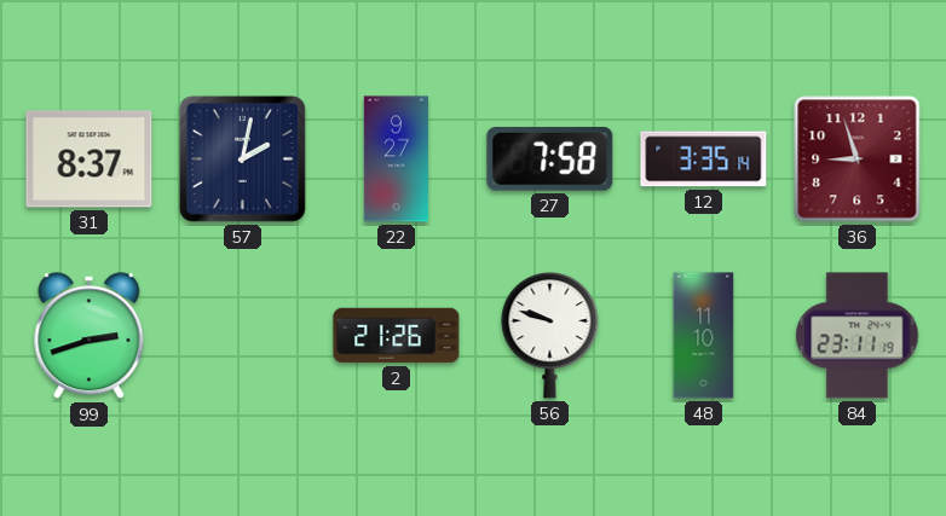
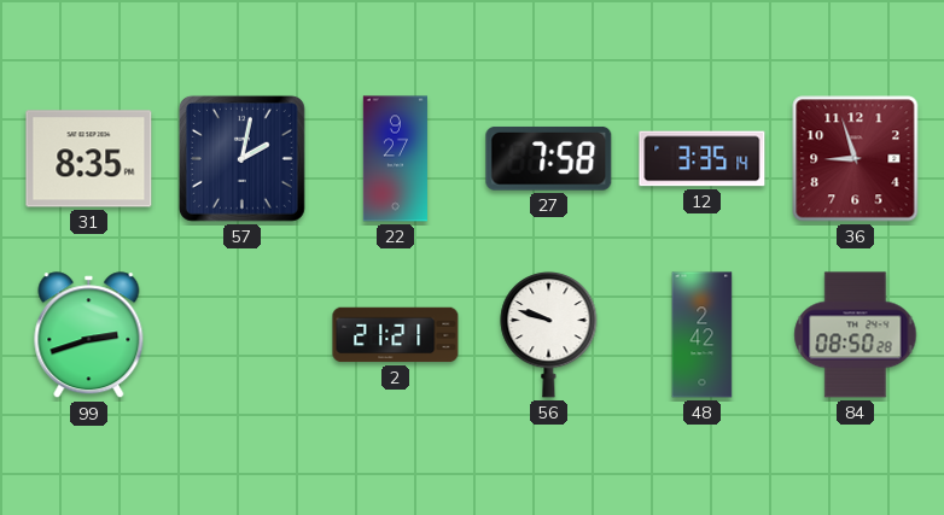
31: 8:37 -> 8:35
2: 21:26 -> 21:21
48: 11:10 -> 2:42
84: 23:11 -> 08:50
